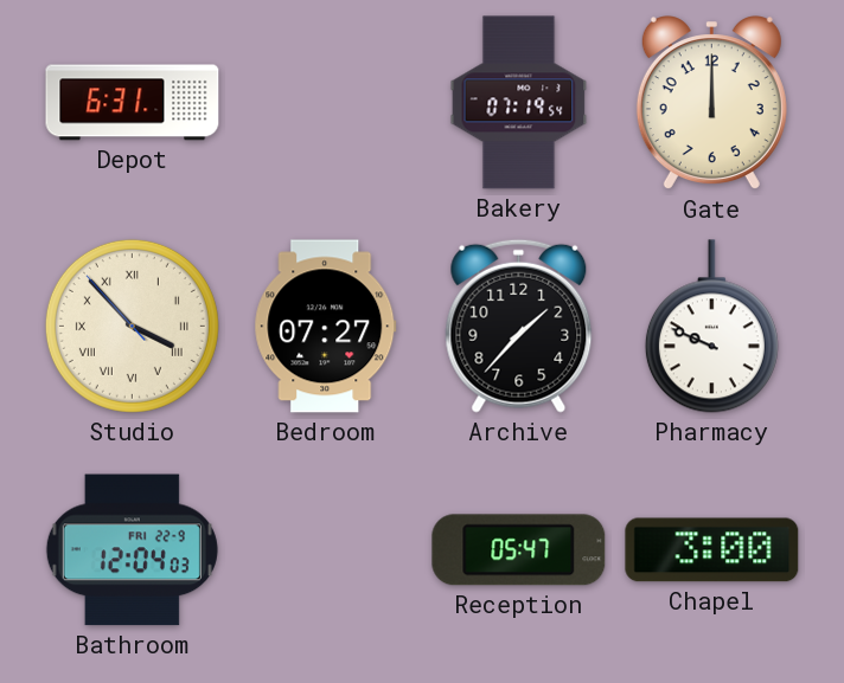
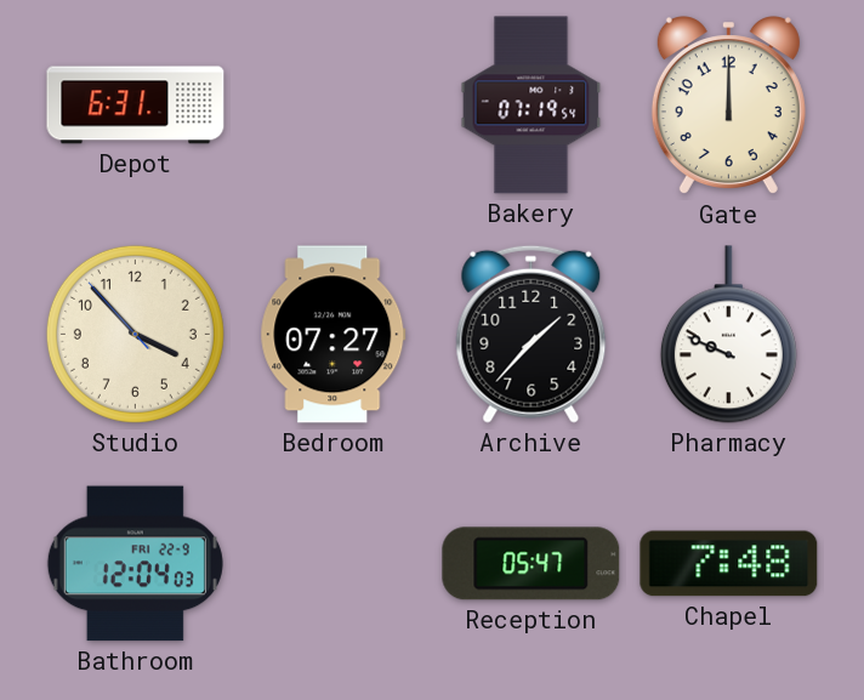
Studio numerals: Roman -> Arabic
Chapel: 3:00 -> 7:48
